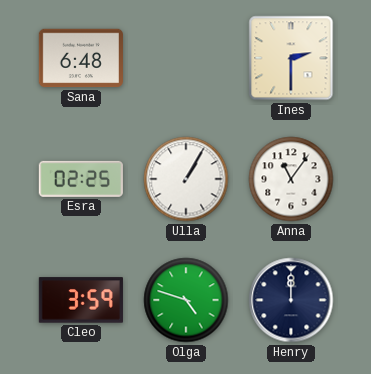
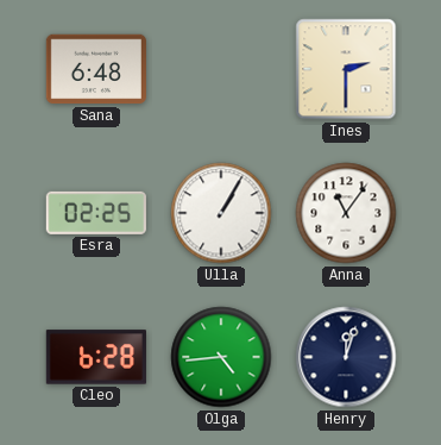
Cleo: 3:59 -> 6:28
Olga: 4:48 -> 4:44
Henry: 12:00 -> 12:03
